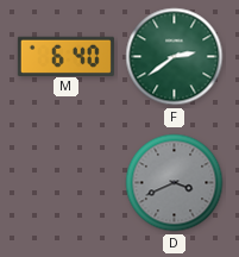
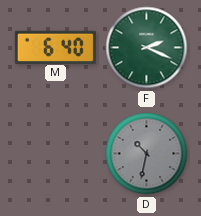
F: 2:39 -> 2:19
D: 3:41 -> 10:32
